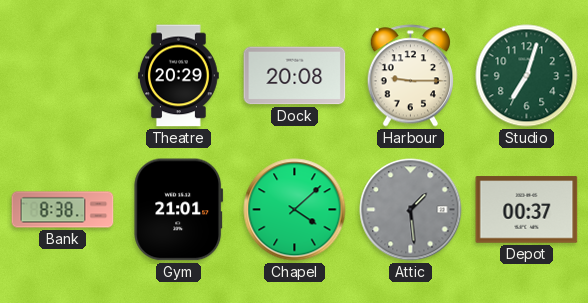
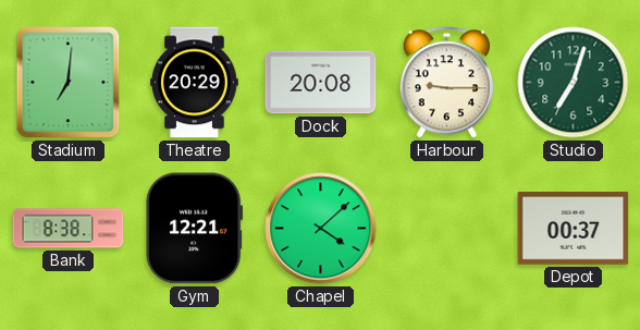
Stadium: none -> 7:01
Gym: 21:01 -> 12:21
Attic: 1:29 -> none
